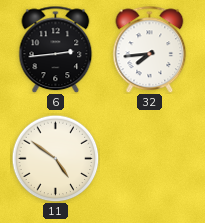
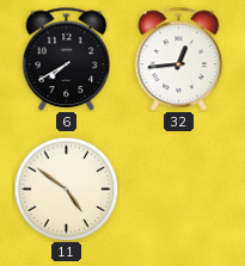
6: 2:44 -> 7:40
32: 7:44 -> 12:44
